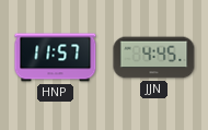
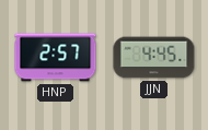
HNP: 11:57 -> 2:57
